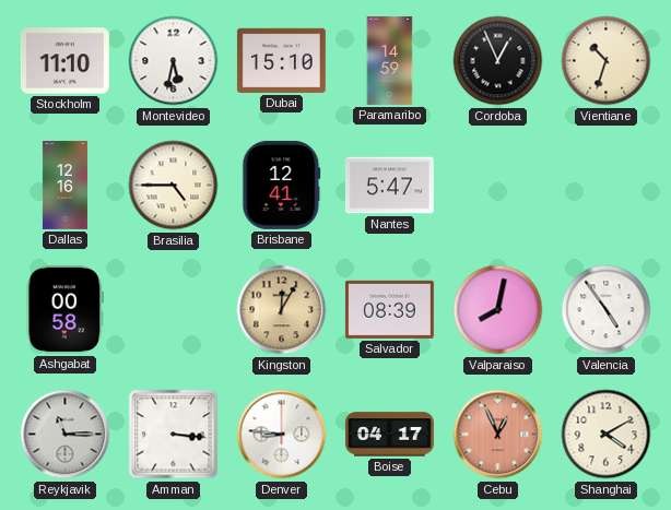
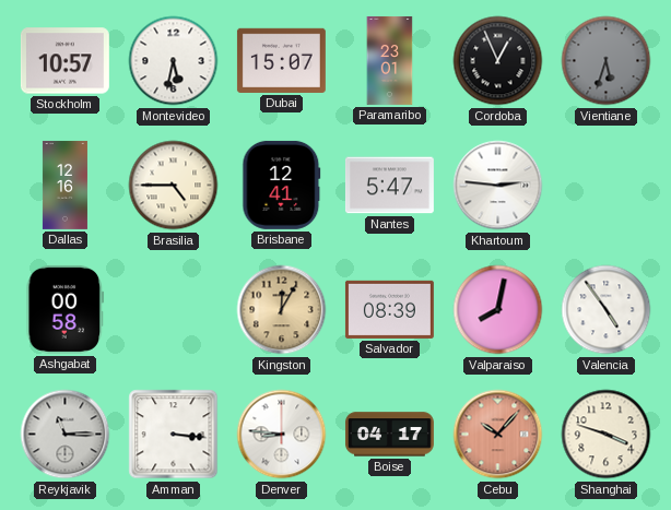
Stockholm: 11:10 -> 10:57
Dubai: 15:10 -> 15:07
Paramaribo: 14:59 -> 23:01
Vientiane: 10:33 -> 5:33
Vientiane dial: cream -> grey
Khartoum: none -> 2:46
Cebu: 12:56 -> 10:07
Shanghai: 4:10 -> 3:48
